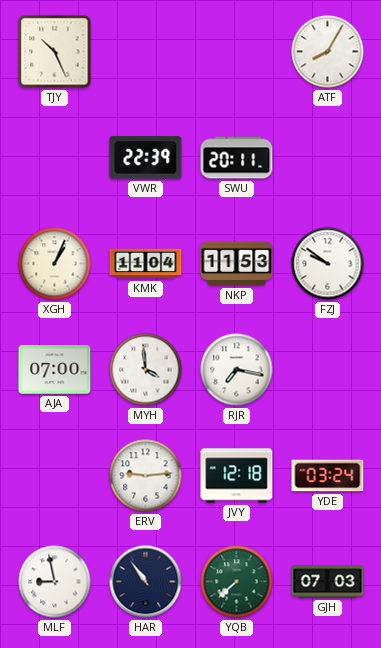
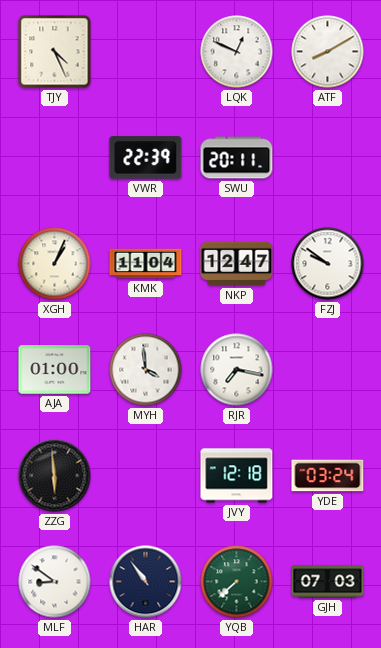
TJY: 10:26 -> 4:26
LQK: none -> 12:49
ATF: 8:05 -> 8:10
NKP: 11:53 -> 12:47
AJA: 07:00 -> 01:00
ZZG: none -> 5:59
ERV: 9:14 -> none
MLF: 8:58 -> 8:51
